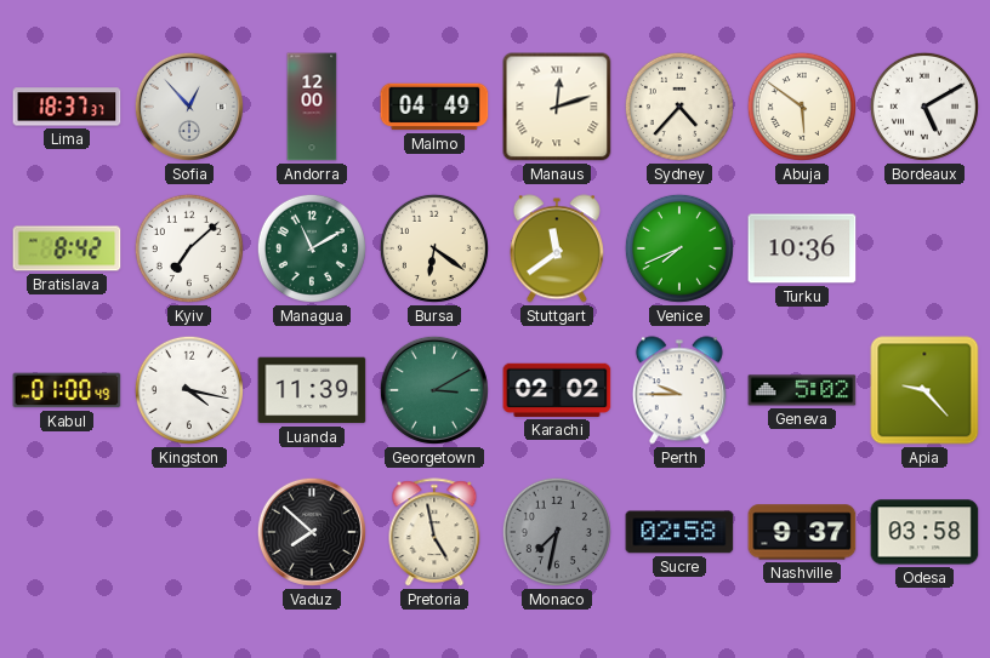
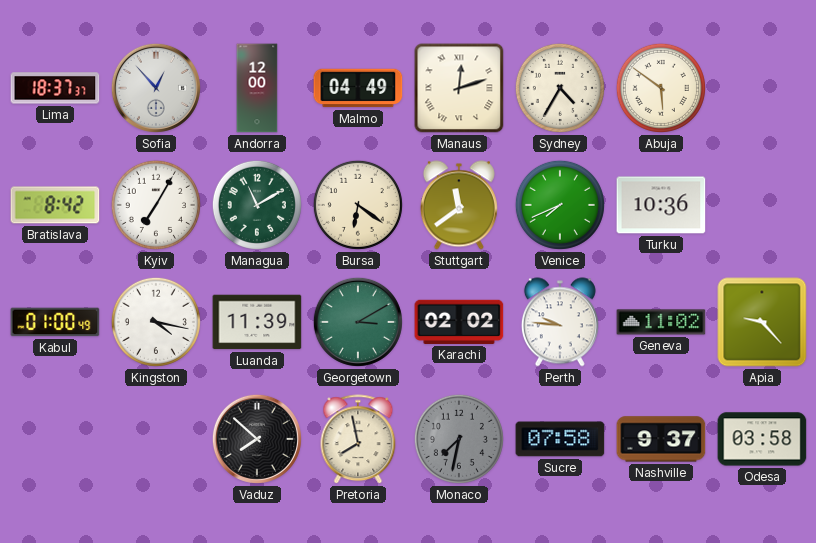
Sydney: 4:37 -> 4:35
Bordeaux: 5:10 -> none
Kyiv: 7:08 -> 7:05
Perth: 9:45 -> 9:46
Geneva: 5:02 -> 11:02
Pretoria: 4:58 -> 7:58
Sucre: 02:58 -> 07:58
